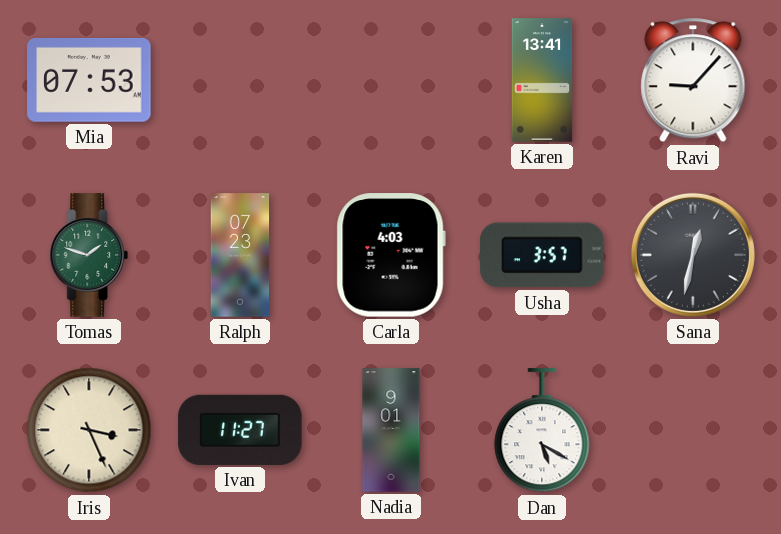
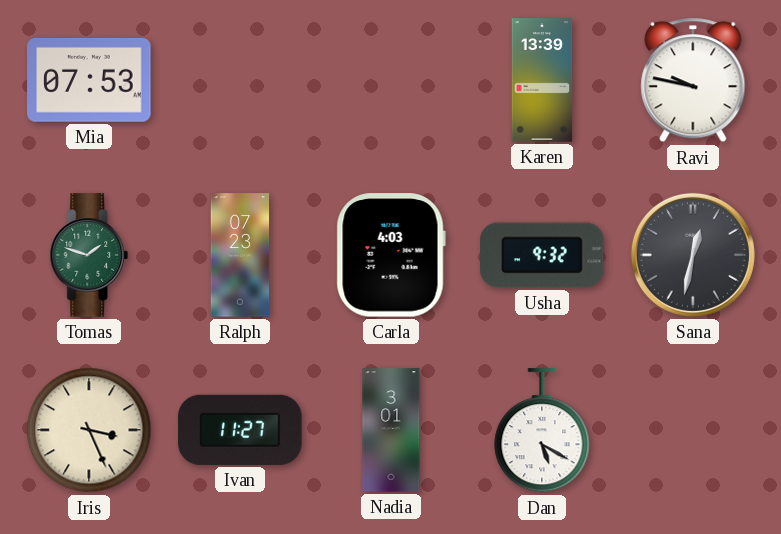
Karen: 13:41 -> 13:39
Ravi: 9:07 -> 9:47
Usha: 3:57 -> 9:32
Nadia: 9:01 -> 3:01
